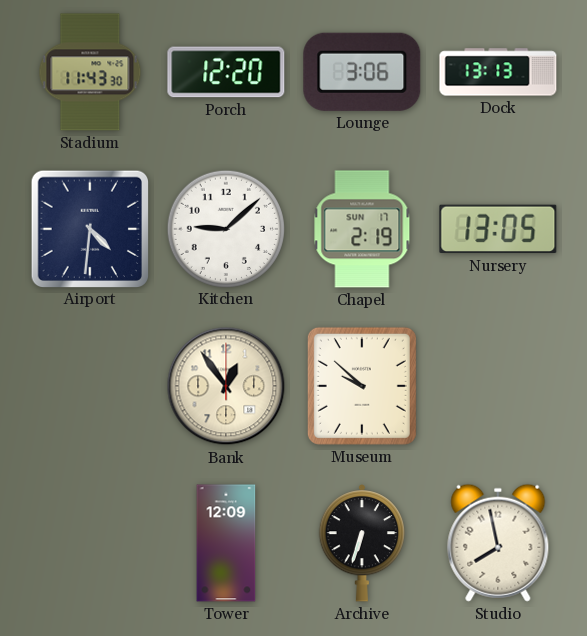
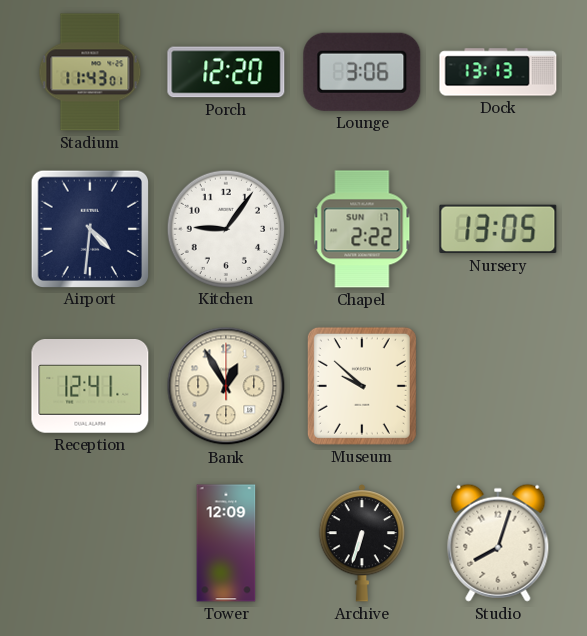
Stadium: 11:43:30 -> 11:43:01
Kitchen: 9:08 -> 9:06
Chapel: 2:19 -> 2:22
Reception: none -> 12:41
Bank: 12:54 -> 12:55
Studio: 7:58 -> 8:03
